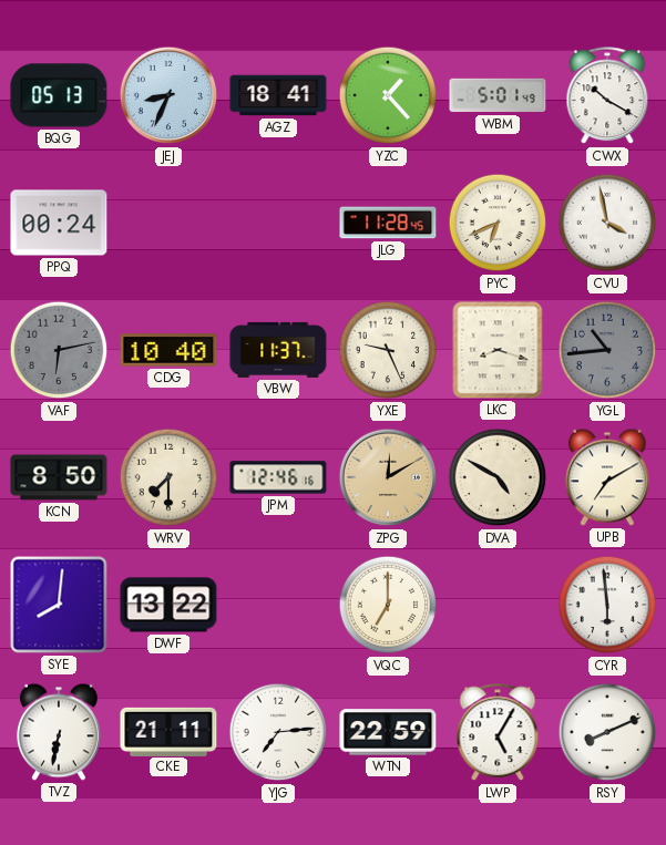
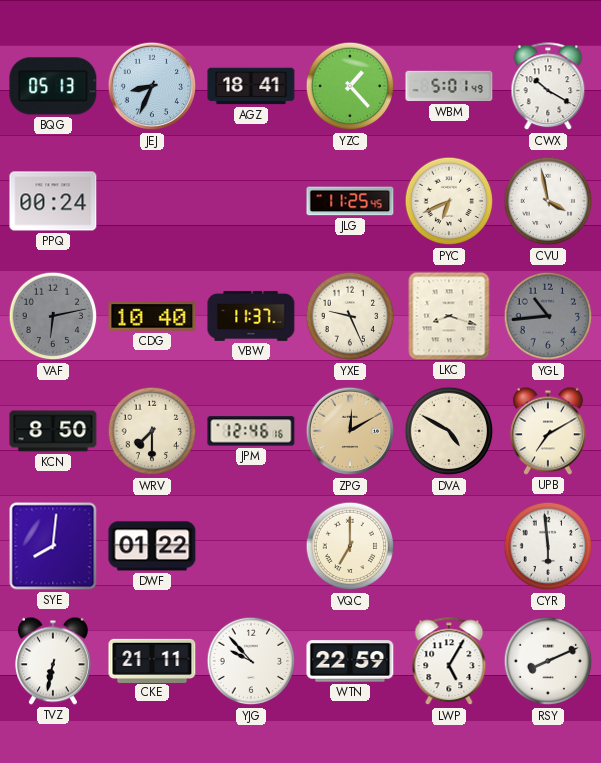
JLG: 11:28 -> 11:25
DWF: 13:22 -> 01:22
YJG: 7:14 -> 9:53
